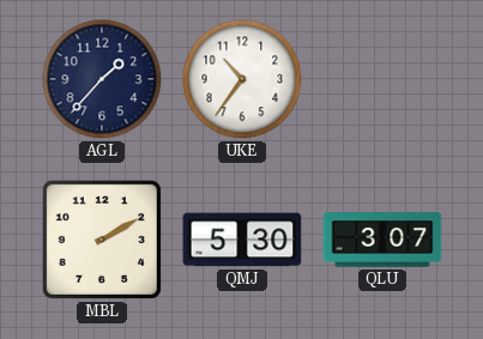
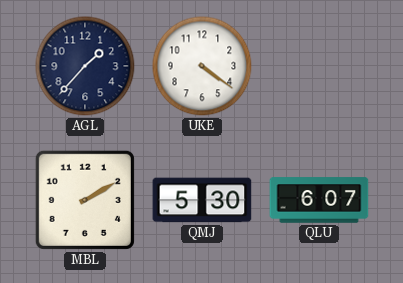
UKE: 10:36 -> 4:21
QLU: 3:07 -> 6:07
